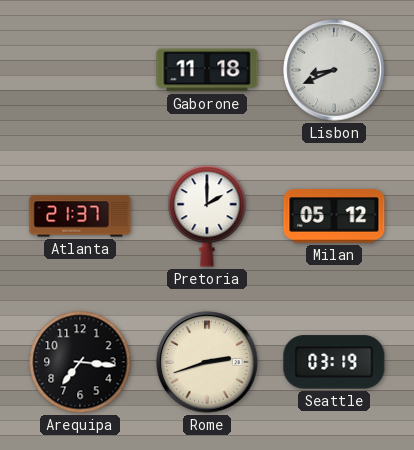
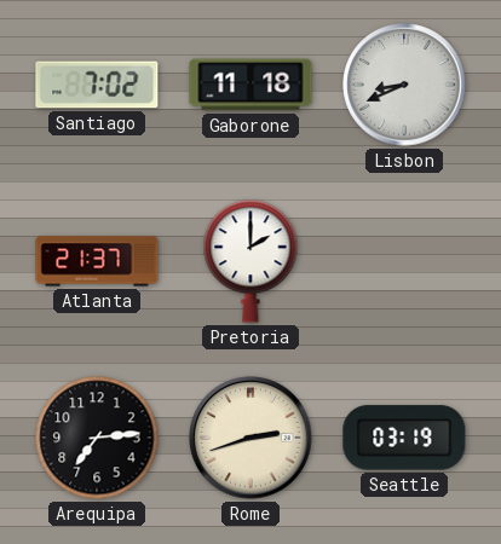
Santiago: none -> 7:02
Milan: 05:12 -> none
Arequipa: 7:16 -> 7:14
